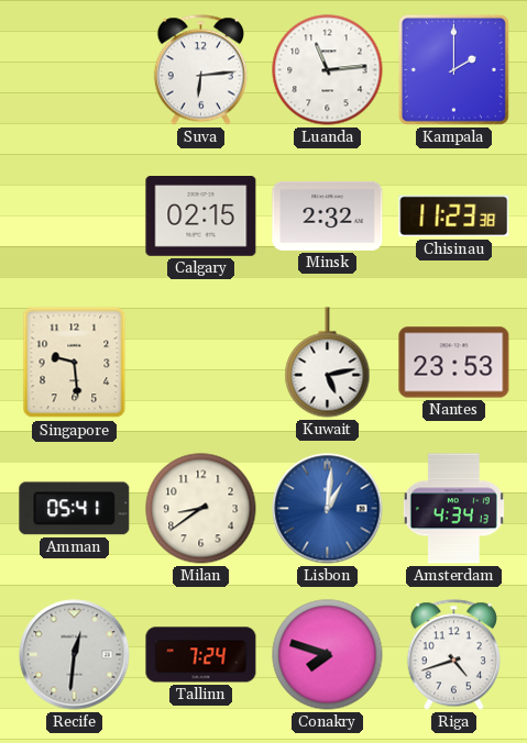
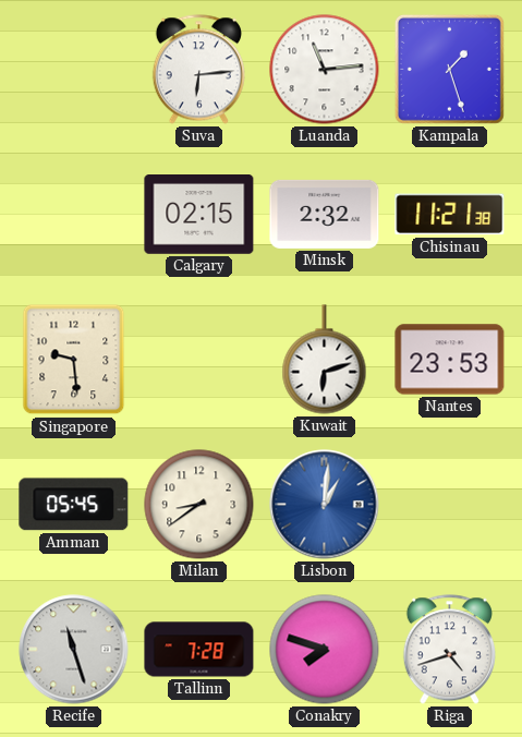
Kampala: 2:00 -> 1:27
Chisinau: 11:23 -> 11:21
Kuwait: 5:13 -> 6:12
Amman: 05:41 -> 05:45
Amsterdam: 4:34 -> none
Recife: 12:31 -> 11:27
Tallinn: 7:24 -> 7:28
